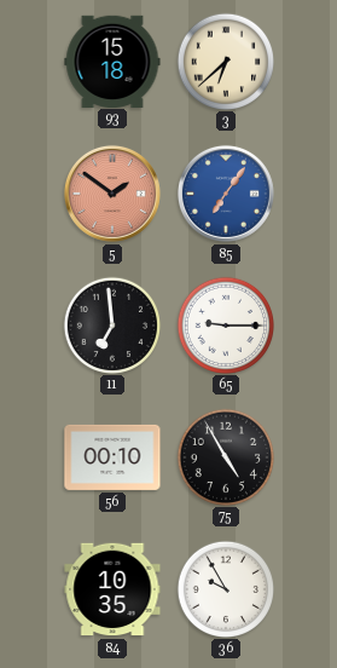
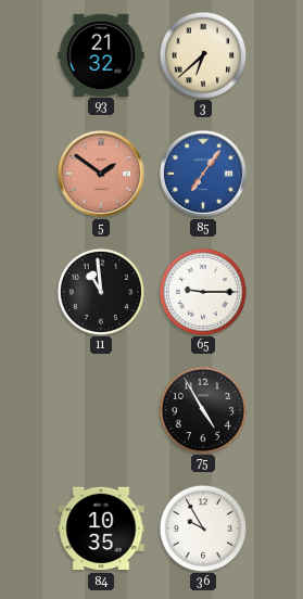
93: 15:18 -> 21:32
11: 6:59 -> 10:59
56: 00:10 -> none
